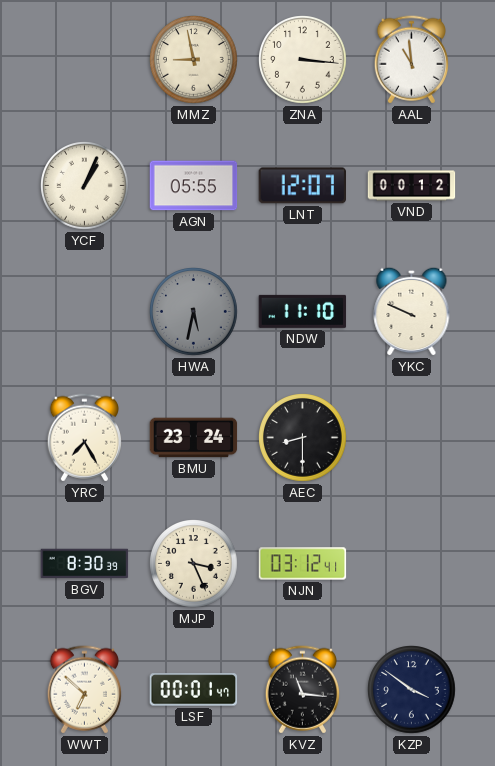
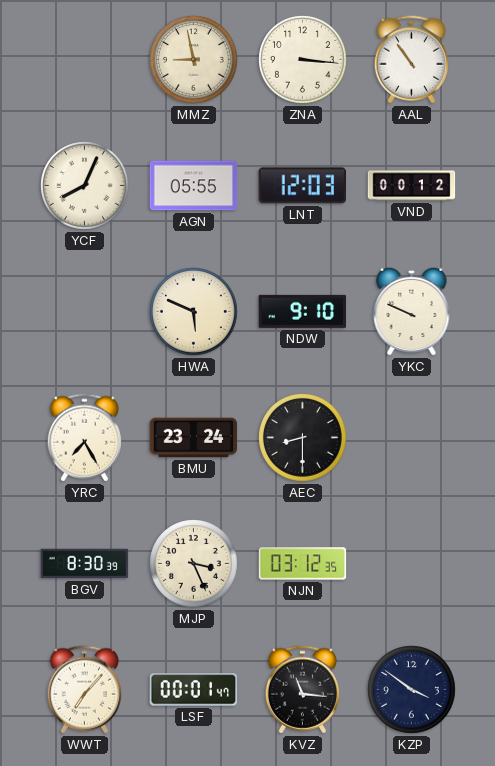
AAL: 10:59 -> 10:54
YCF: 1:04 -> 8:04
LNT: 12:07 -> 12:03
HWA: 5:32 -> 5:49
HWA dial: grey -> cream
NDW: 11:10 -> 9:10
NJN: 03:12:41 -> 03:12:35
WWT: 6:52 -> 7:07
